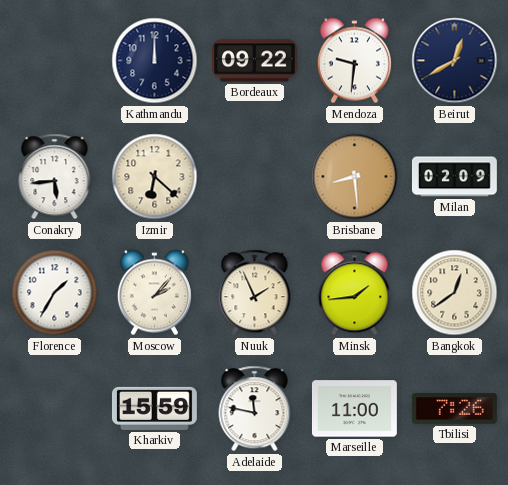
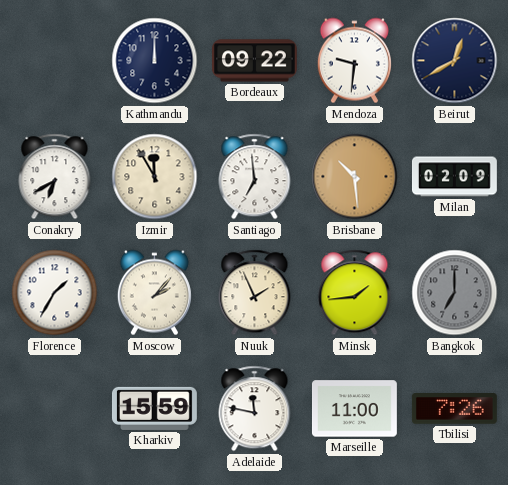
Conakry: 5:44 -> 6:40
Izmir: 6:22 -> 11:55
Santiago: none -> 6:59
Brisbane: 8:29 -> 10:29
Bangkok: 12:39 -> 7:00
Bangkok dial: cream -> grey
